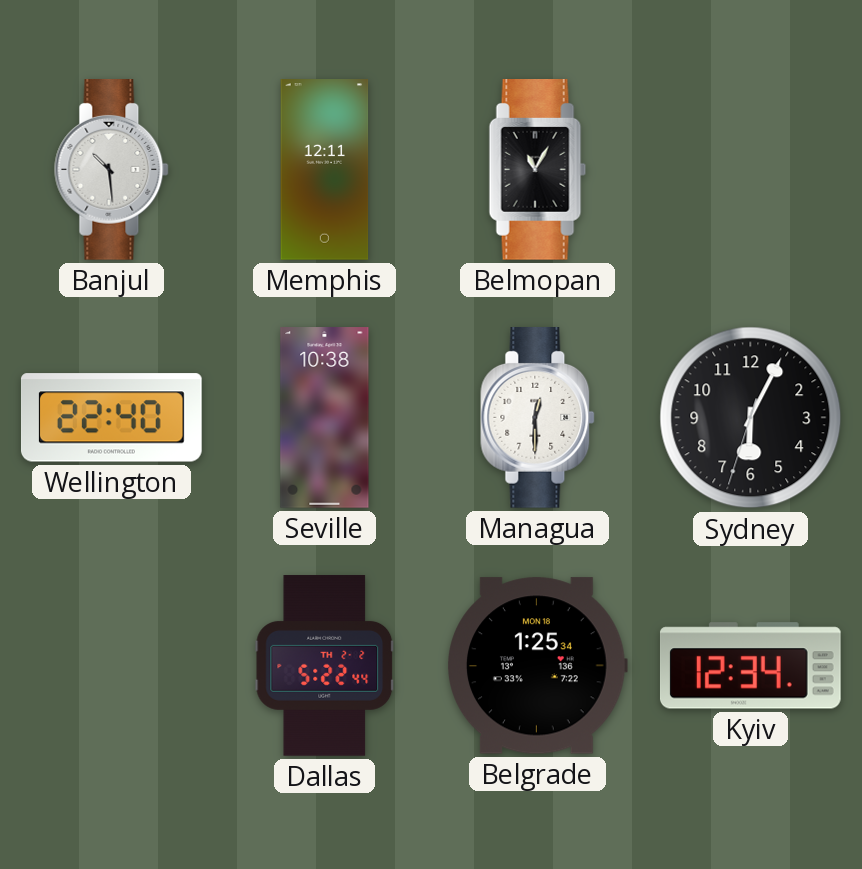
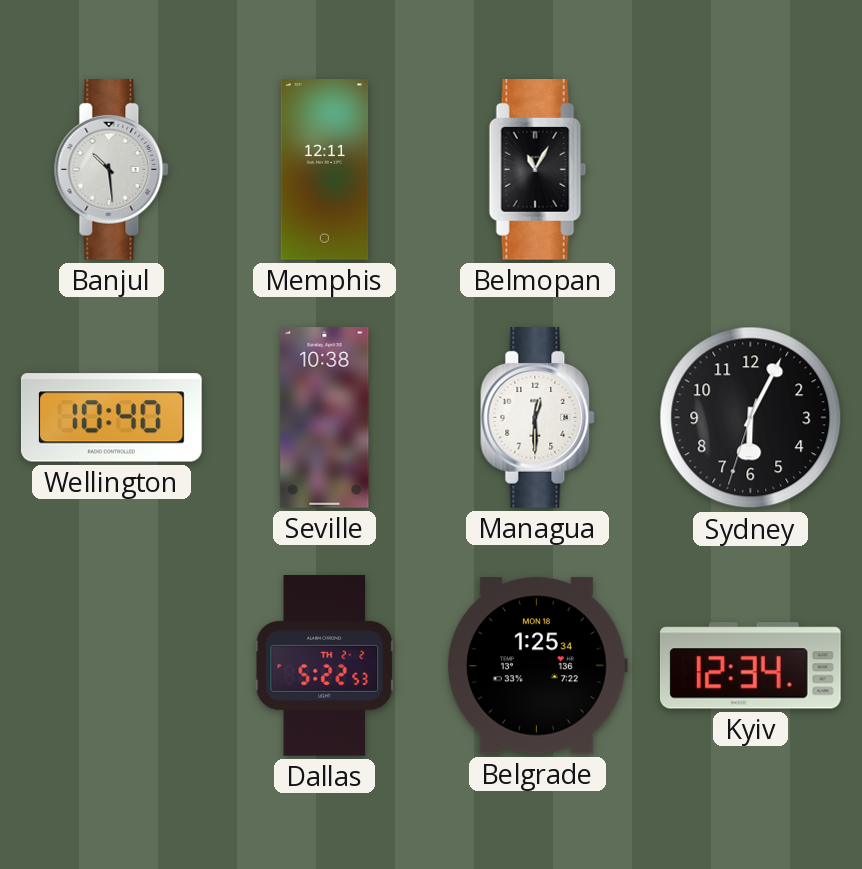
Wellington: 22:40 -> 10:40
Dallas: 5:22:44 -> 5:22:53
